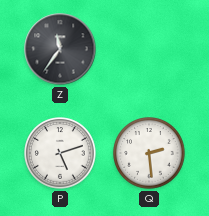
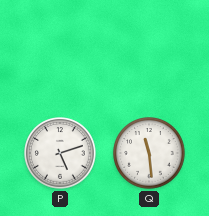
Z: 11:36 -> none
Q: 2:29 -> 11:29
